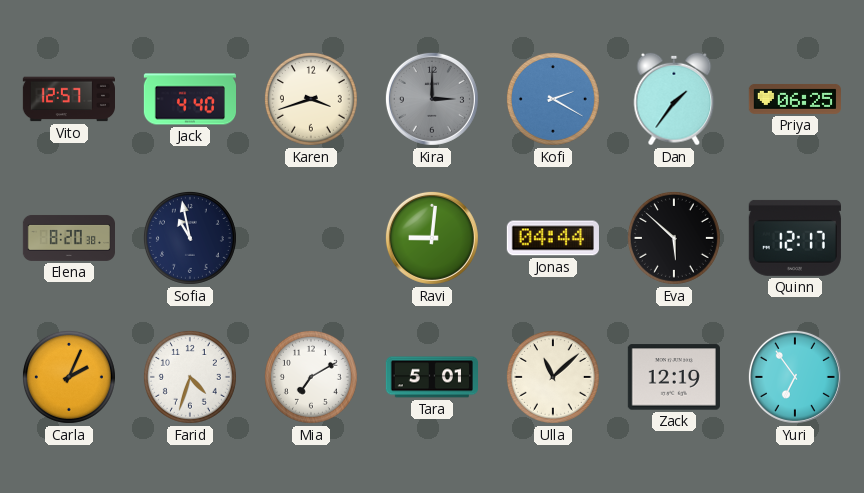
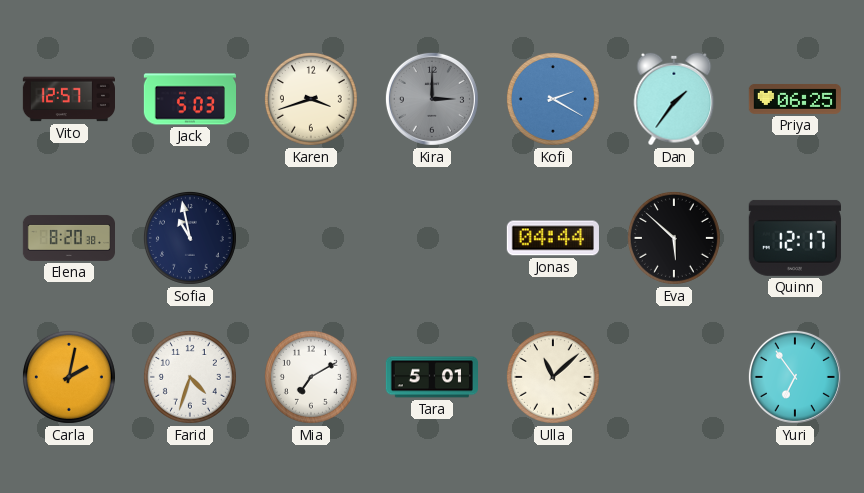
Jack: 4:40 -> 5:03
Ravi: 9:01 -> none
Carla: 2:04 -> 2:02
Zack: 12:19 -> none
